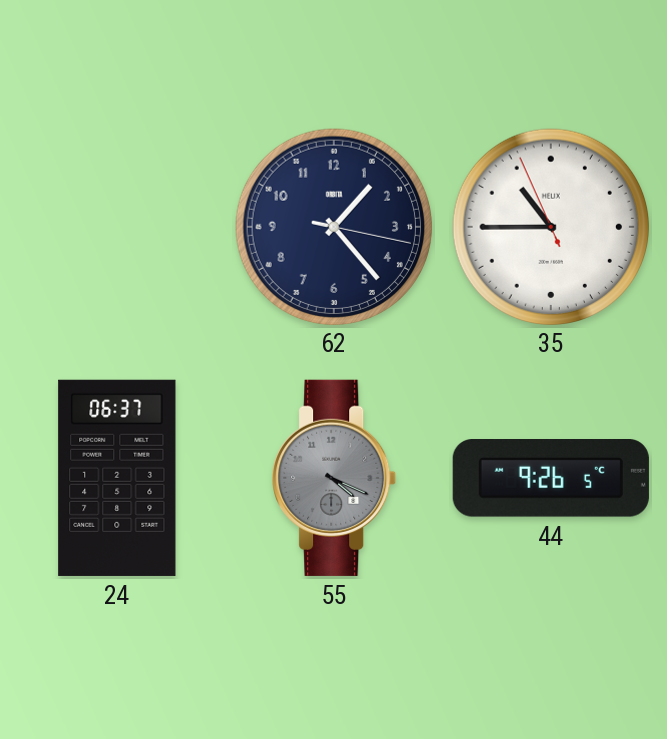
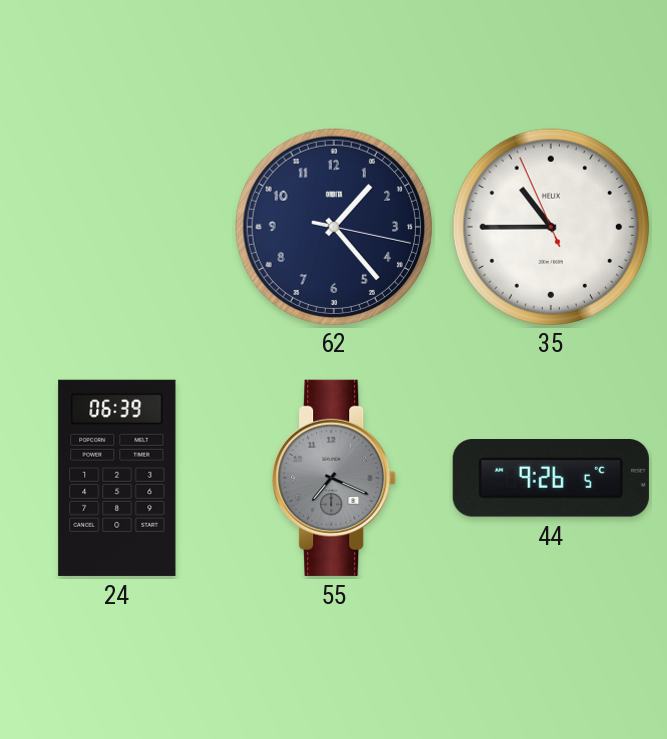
24: 06:37 -> 06:39
55: 4:19 -> 7:19
